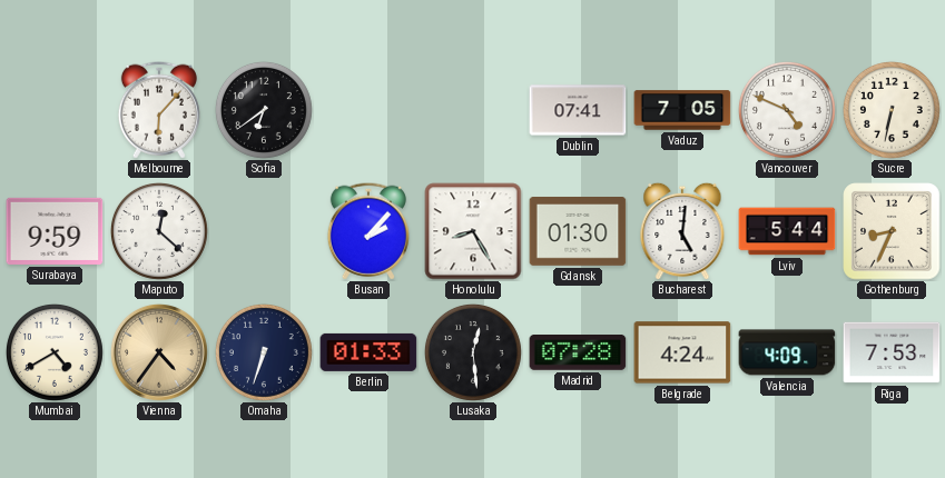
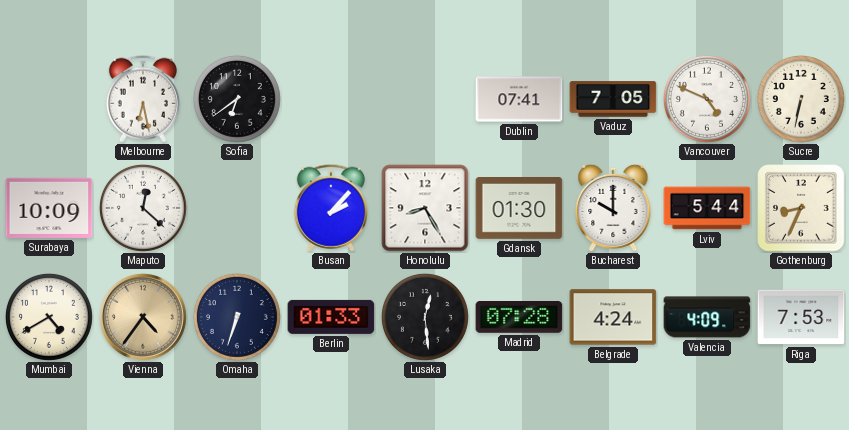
Melbourne: 6:07 -> 6:28
Surabaya: 9:59 -> 10:09
Bucharest: 5:01 -> 10:00
